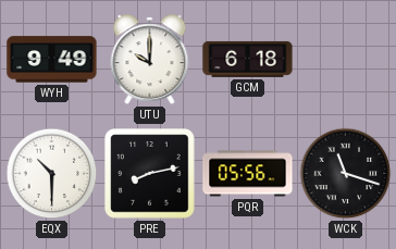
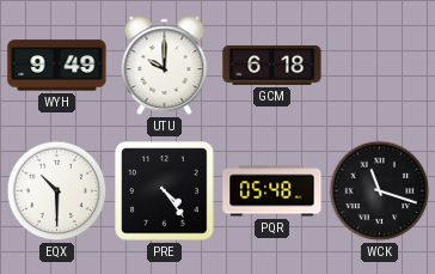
PRE: 8:13 -> 4:24
PQR: 05:56 -> 05:48
